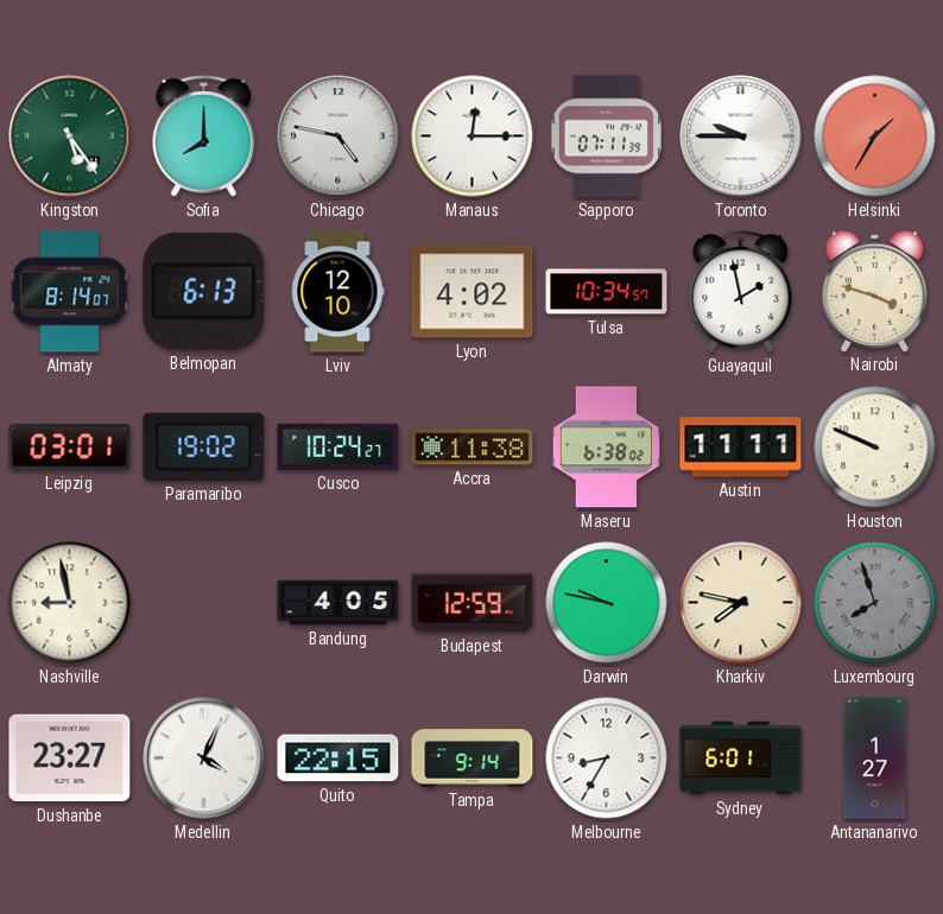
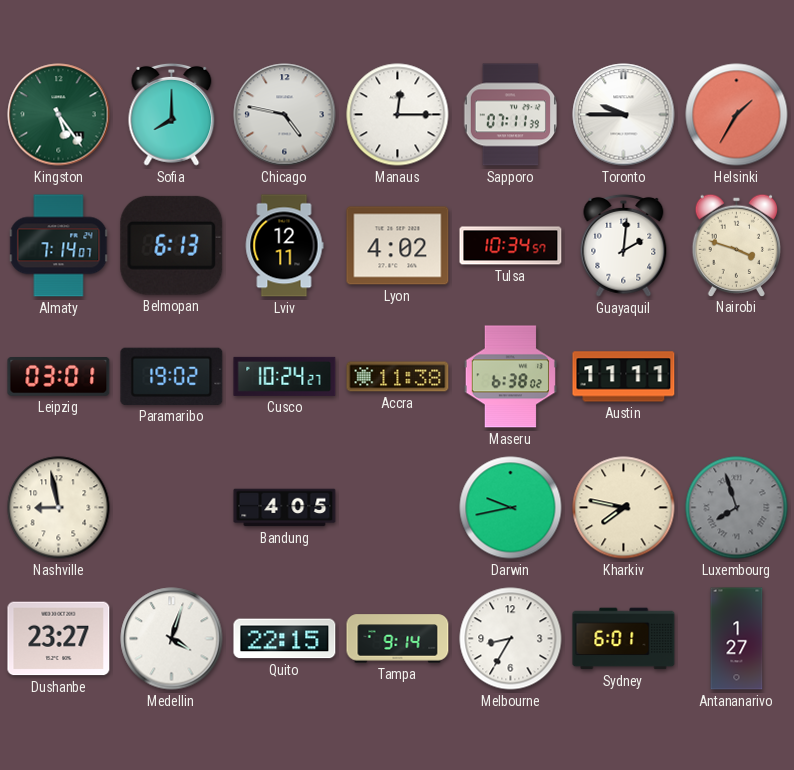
Almaty: 8:14 -> 7:14
Lviv: 12:10 -> 12:11
Guayaquil: 1:58 -> 2:01
Houston: 9:49 -> none
Budapest: 12:59 -> none
Darwin: 9:47 -> 9:43
Medellin: 4:04 -> 4:03
